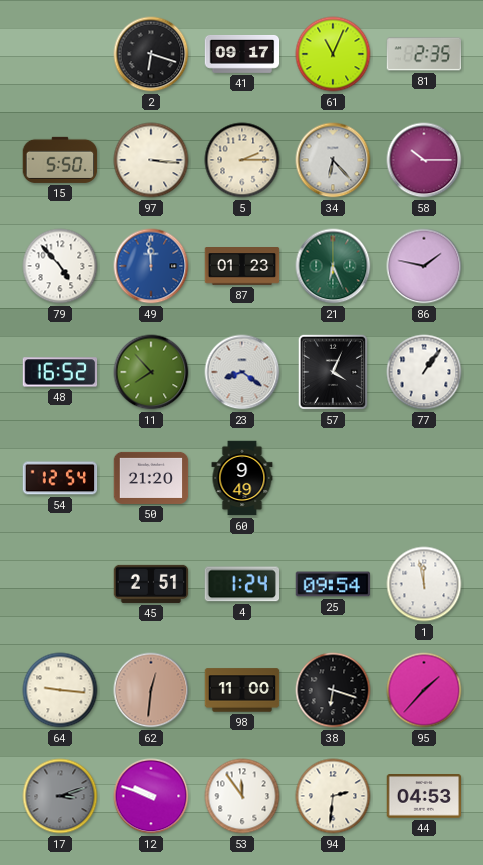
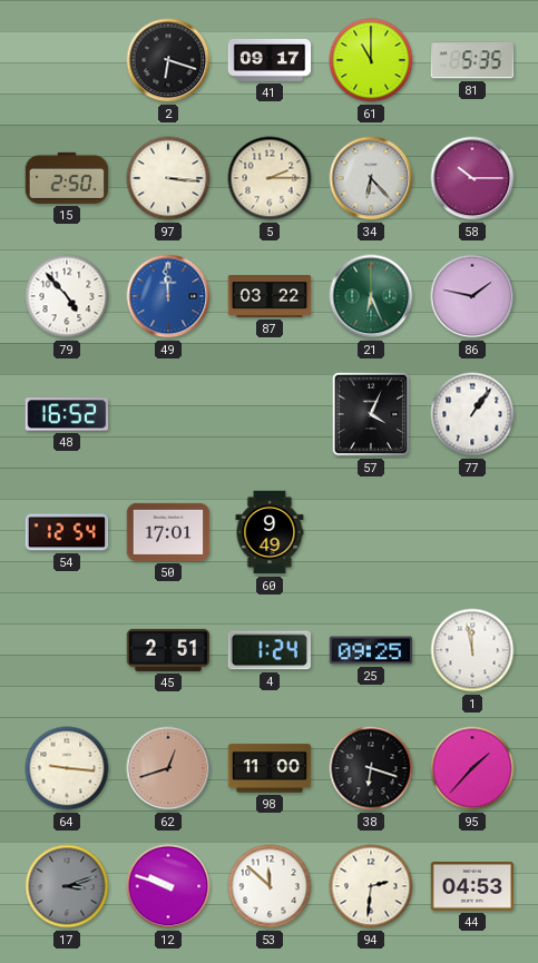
61: 11:04 -> 11:00
81: 2:35 -> 5:35
15: 5:50 -> 2:50
87: 01:23 -> 03:22
11: 7:53 -> none
23: 8:21 -> none
50: 21:20 -> 17:01
25: 09:54 -> 09:25
62: 12:31 -> 12:42
53: 11:54 -> 11:52
